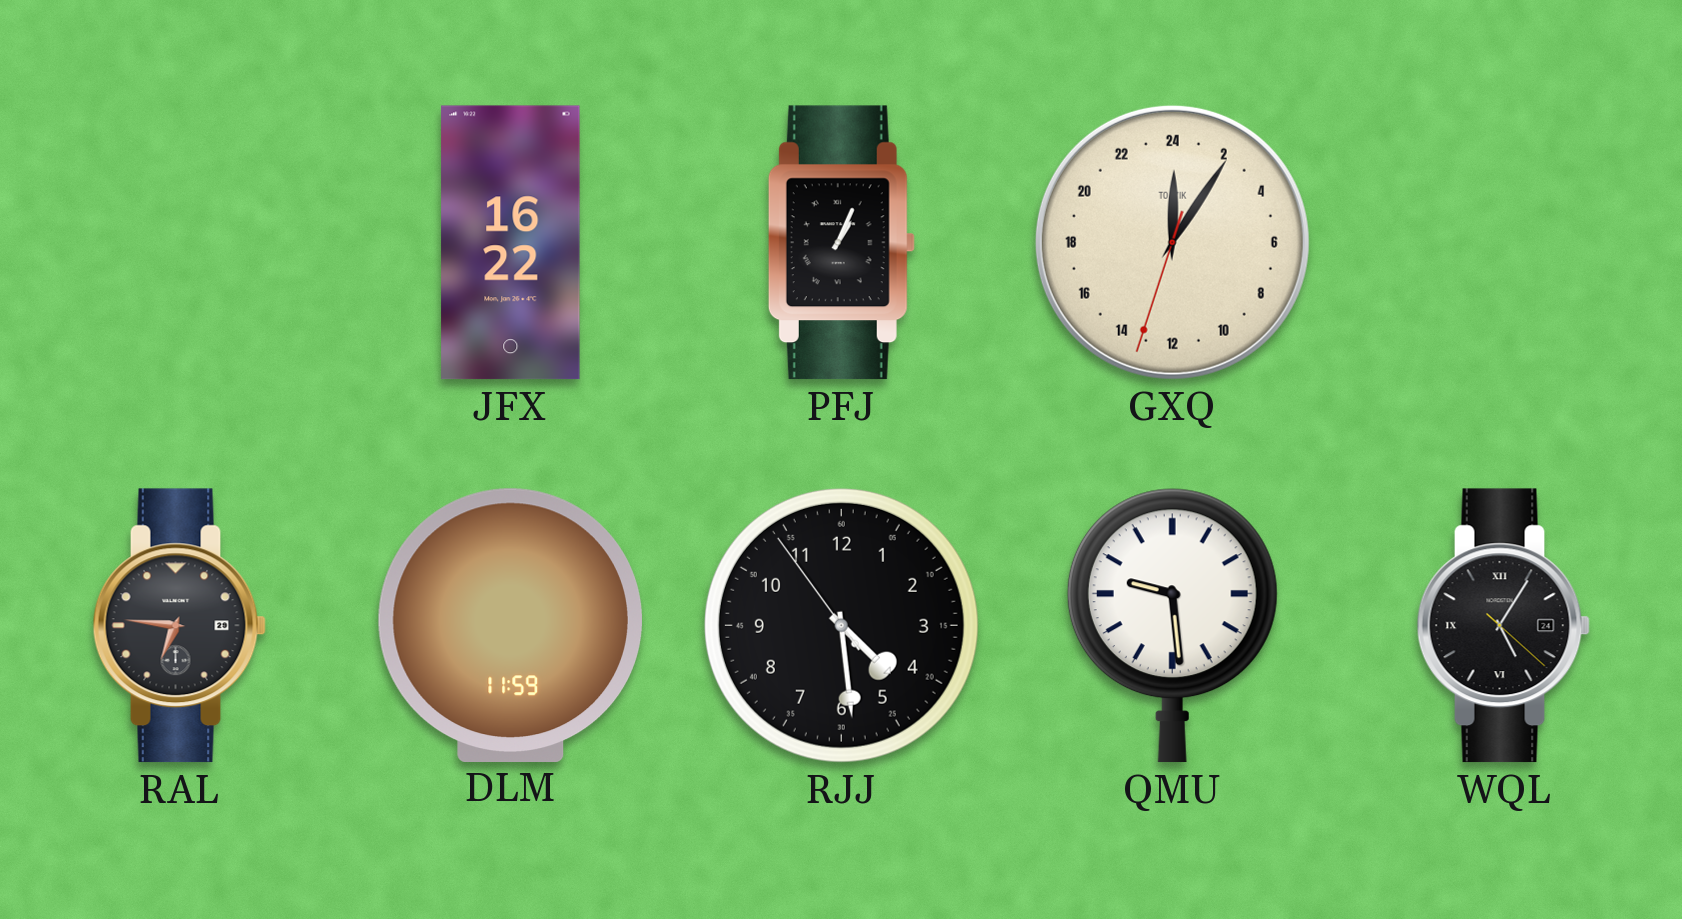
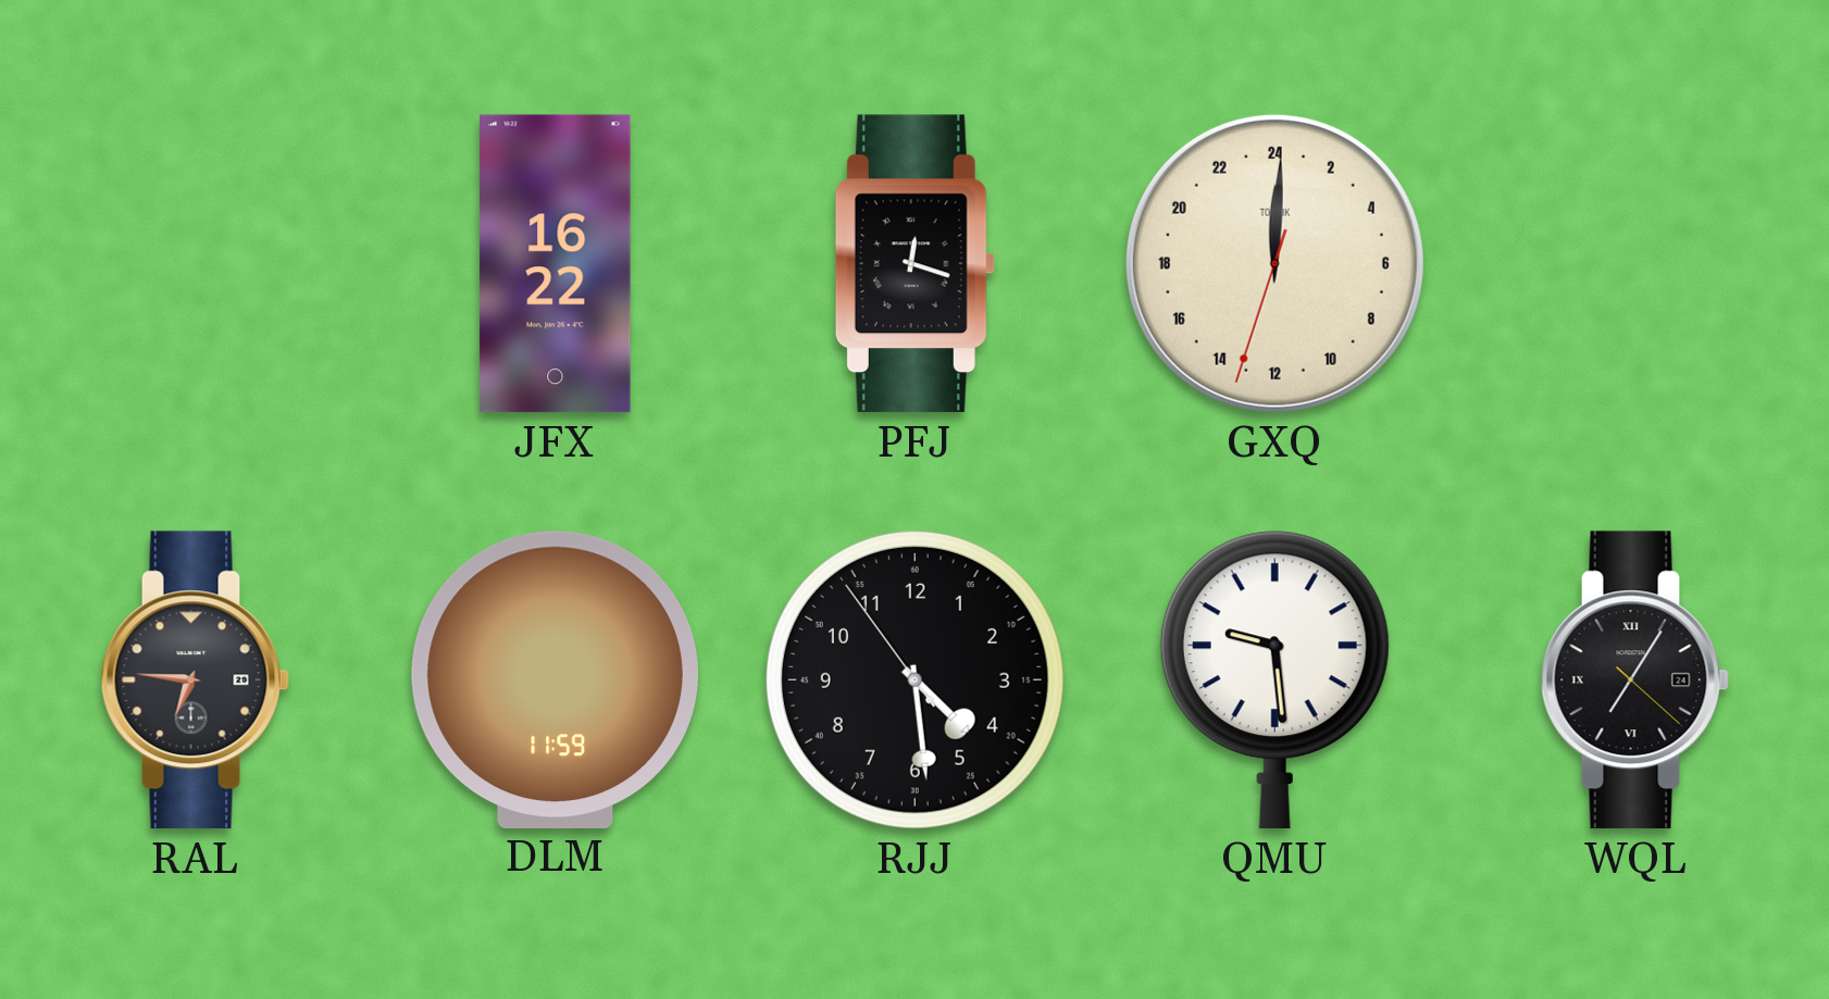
PFJ: 1:04 -> 12:18
GXQ: 0:05 -> 0:00
WQL: 5:05 -> 7:05
